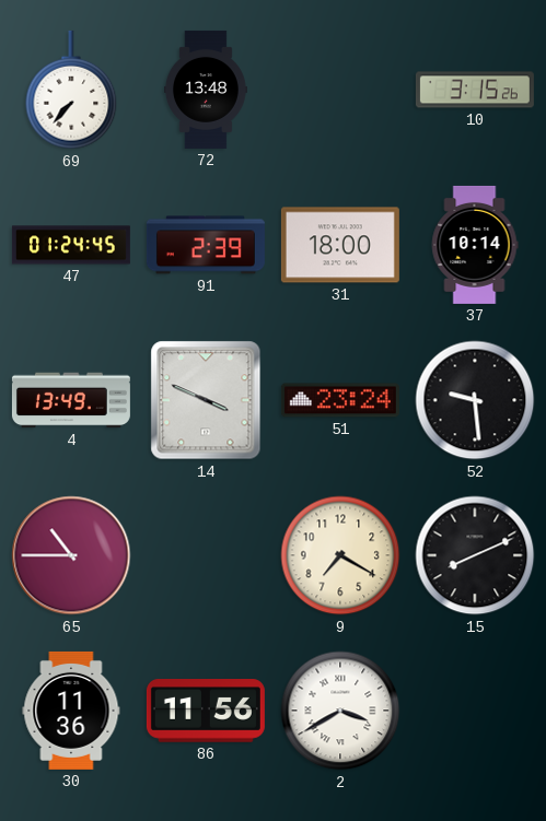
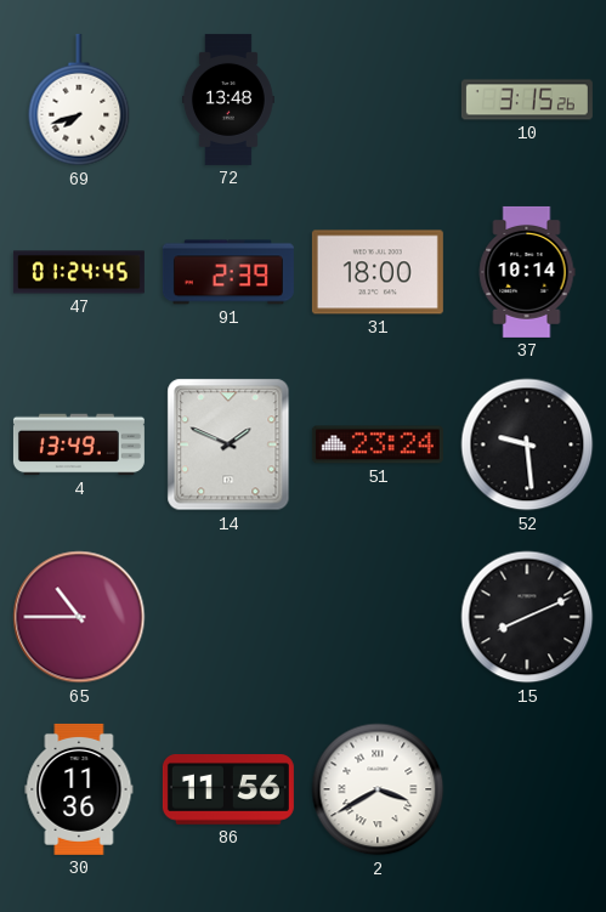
69: 7:37 -> 7:42
14: 3:49 -> 1:49
9: 7:20 -> none
